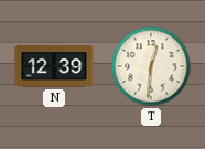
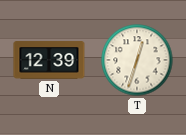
T: 12:31 -> 12:33
